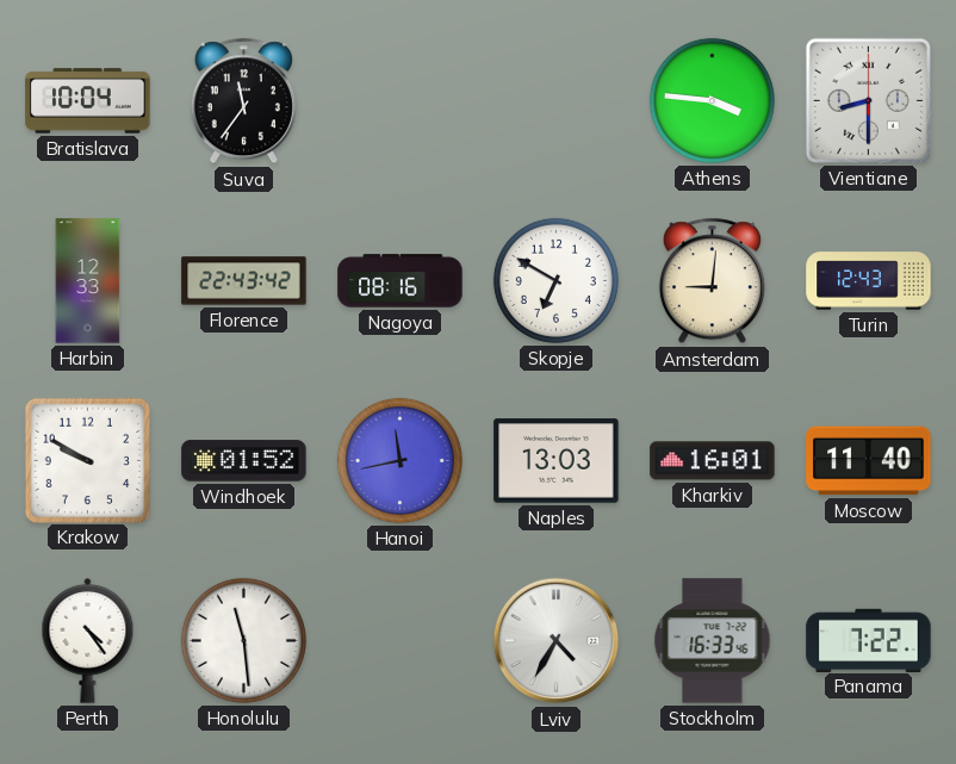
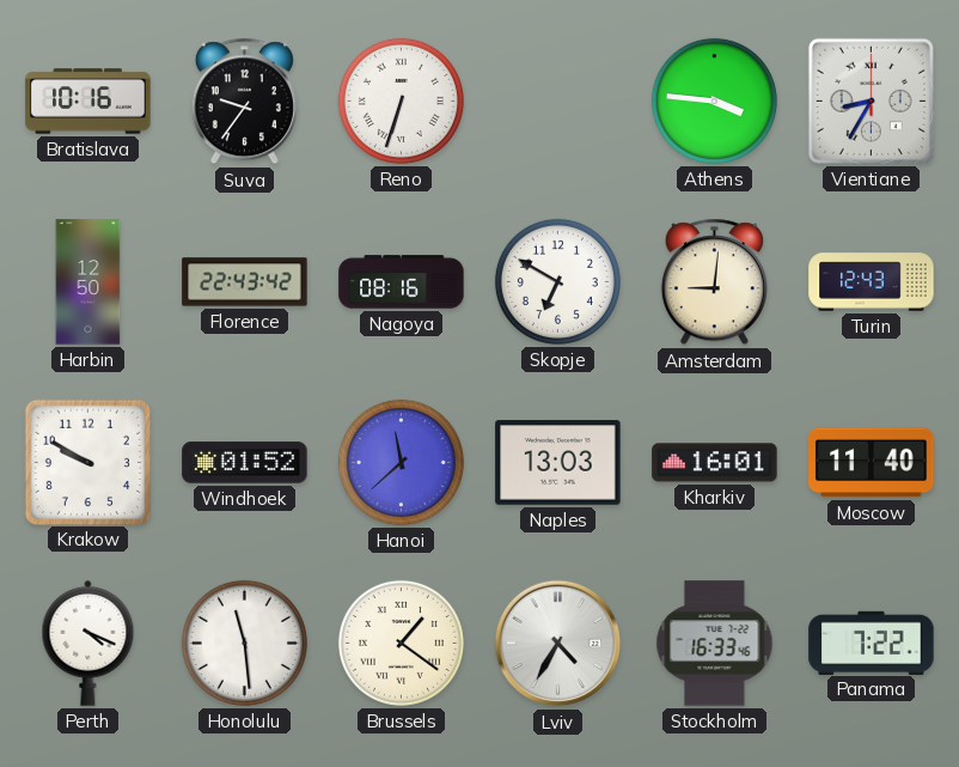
Bratislava: 10:04 -> 10:16
Suva: 11:36 -> 9:36
Reno: none -> 6:33
Vientiane: 8:30 -> 8:35
Harbin: 12:33 -> 12:50
Hanoi: 11:43 -> 11:38
Perth: 4:24 -> 4:19
Brussels: none -> 1:21
